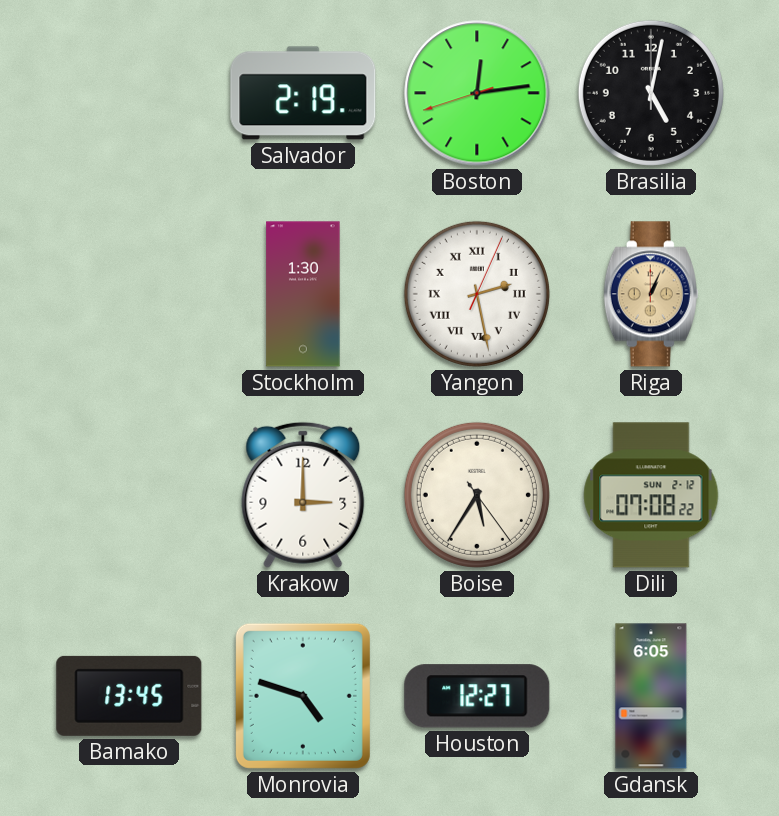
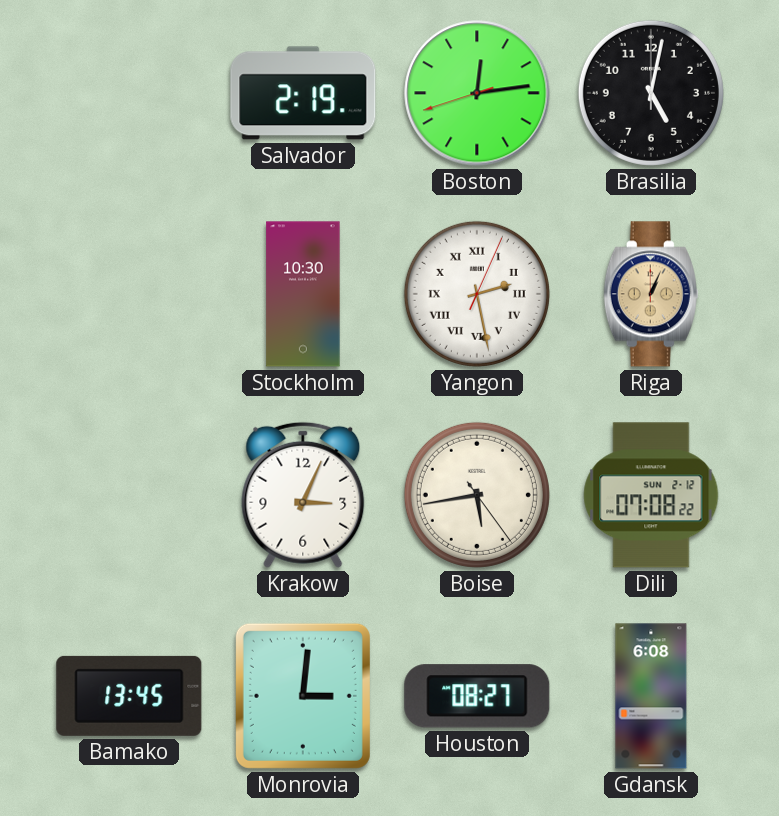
Stockholm: 1:30 -> 10:30
Krakow: 3:00 -> 3:04
Boise: 5:35 -> 5:43
Monrovia: 4:48 -> 3:01
Houston: 12:27 -> 08:27
Gdansk: 6:05 -> 6:08
